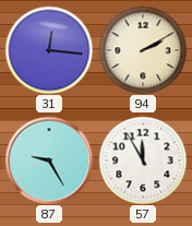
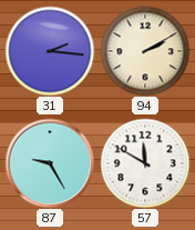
31: 12:16 -> 2:16
57: 11:55 -> 11:50
